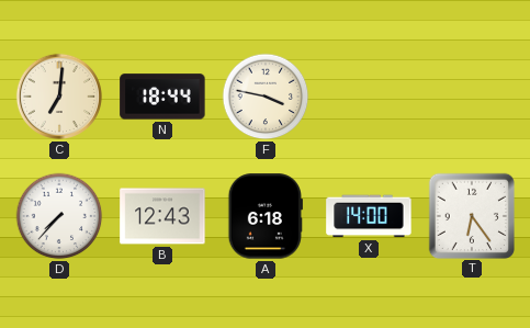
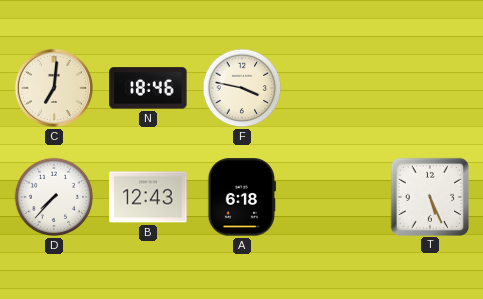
N: 18:44 -> 18:46
X: 14:00 -> none
T: 6:24 -> 5:26
